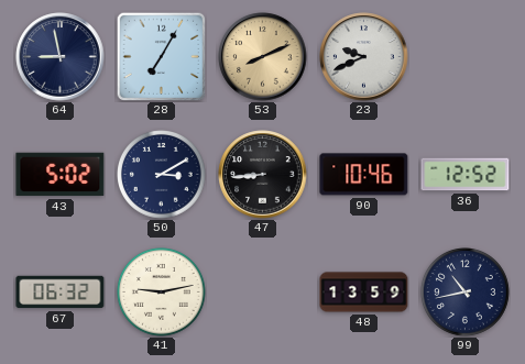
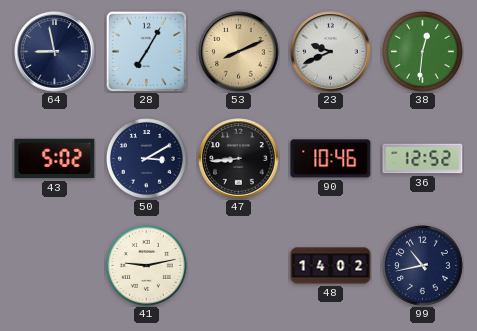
38: none -> 12:31
67: 06:32 -> none
48: 13:59 -> 14:02
